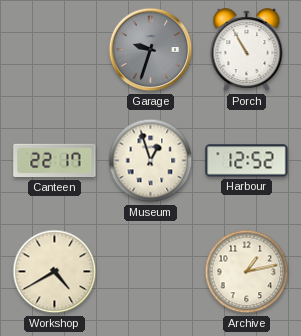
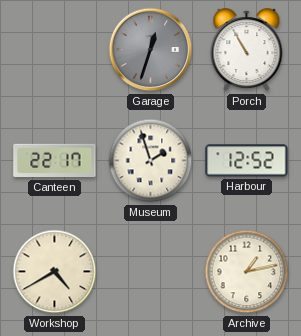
Garage: 9:33 -> 12:33
Museum: 12:57 -> 1:57
